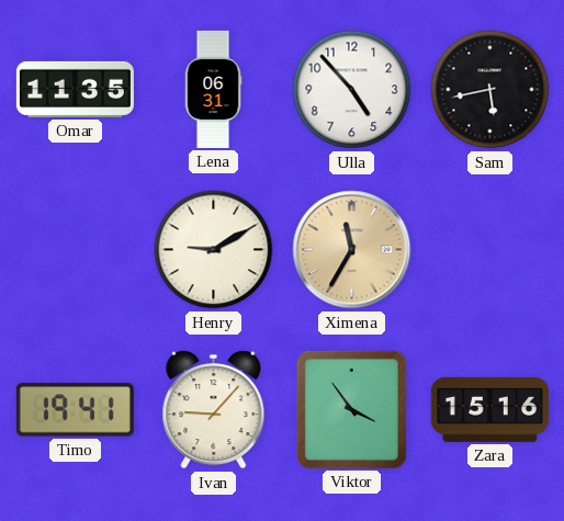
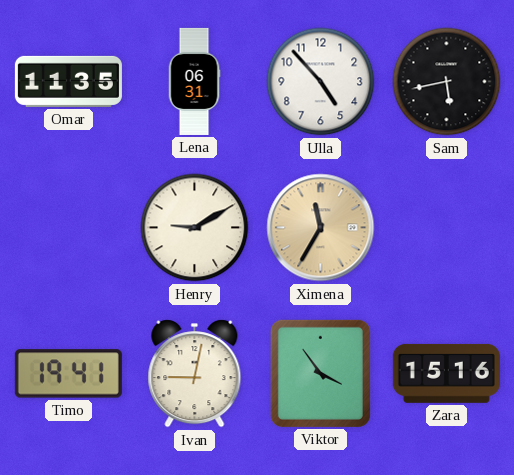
Ivan: 9:07 -> 9:02
